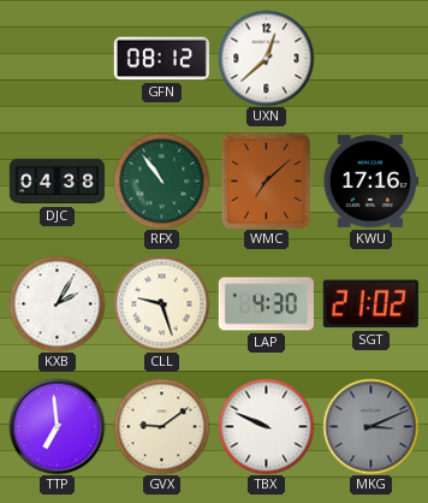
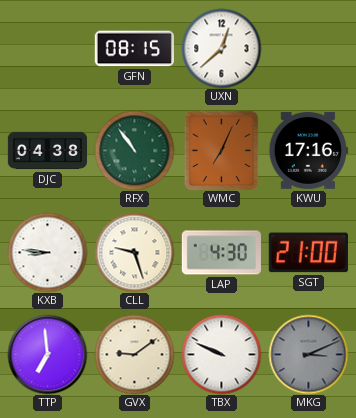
GFN: 08:12 -> 08:15
WMC: 7:08 -> 7:04
KXB: 2:05 -> 8:46
SGT: 21:02 -> 21:00
